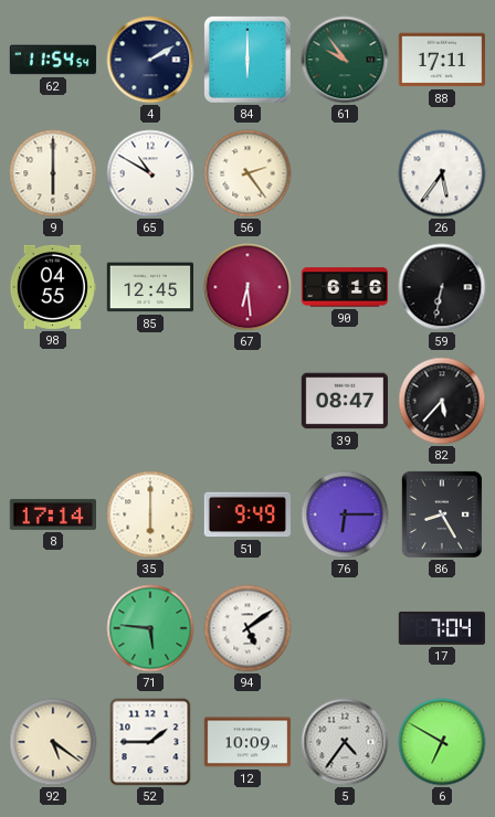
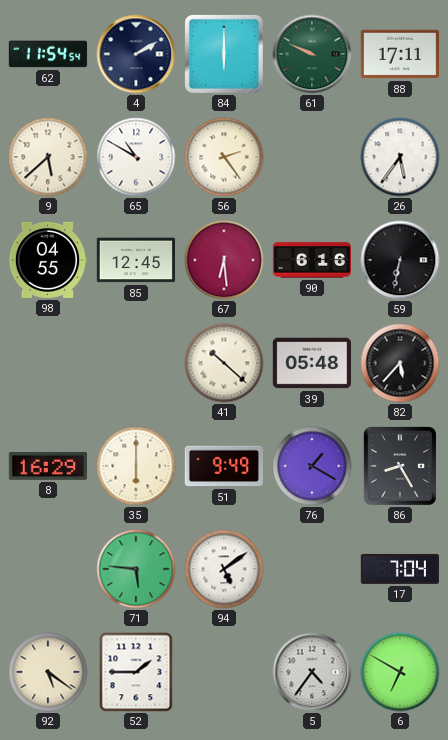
61: 9:54 -> 9:49
9: 6:00 -> 5:38
41: none -> 10:22
39: 08:47 -> 05:48
8: 17:14 -> 16:29
76: 6:15 -> 1:20
12: 10:09 -> none
